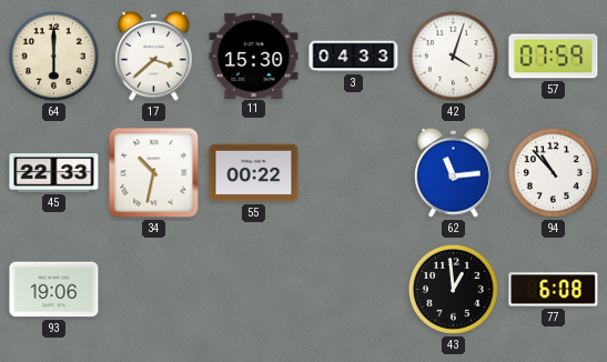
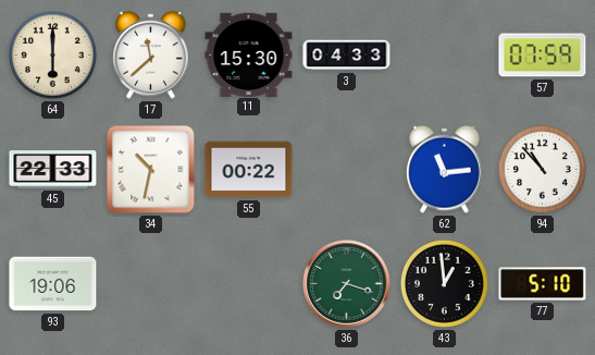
17: 3:38 -> 11:38
42: 4:03 -> none
36: none -> 7:18
77: 6:08 -> 5:10
